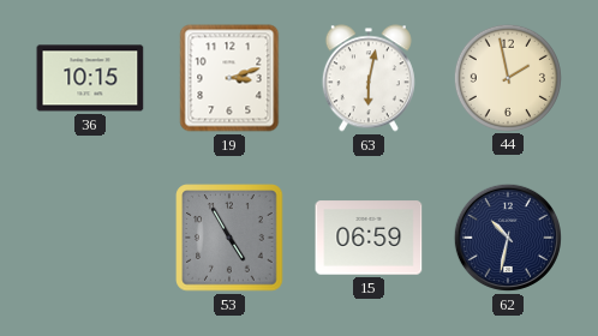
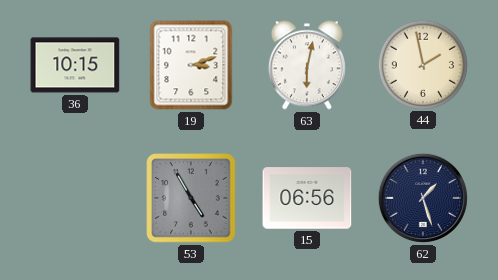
15: 06:59 -> 06:56
62: 10:32 -> 1:27
